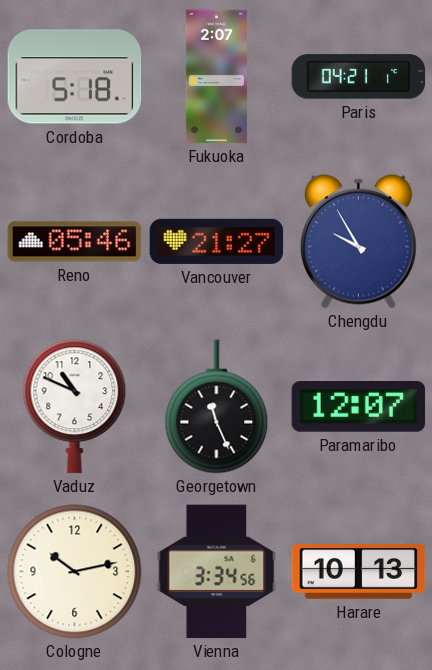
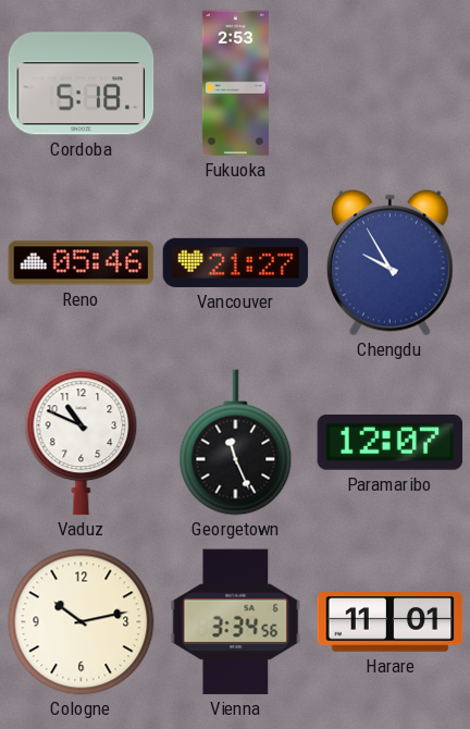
Fukuoka: 2:07 -> 2:53
Paris: 04:21 -> none
Harare: 10:13 -> 11:01
